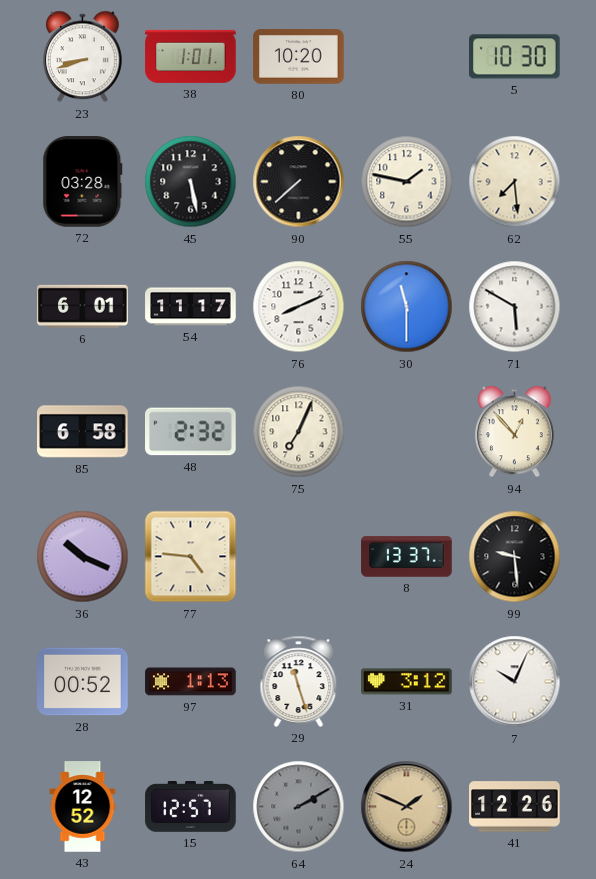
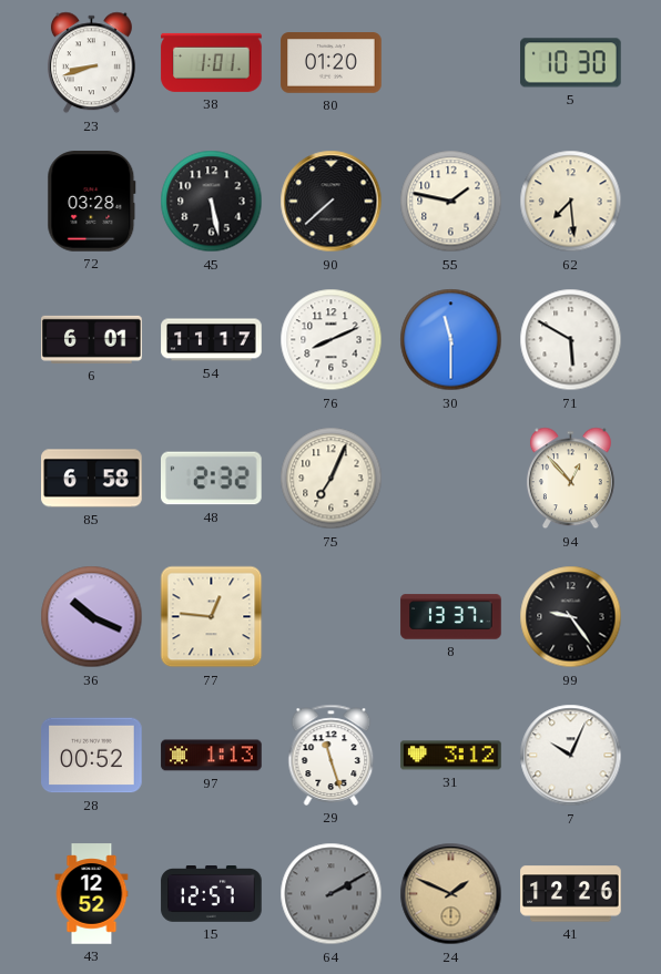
80: 10:20 -> 01:20
77: 4:46 -> 12:46
99: 9:29 -> 9:24
